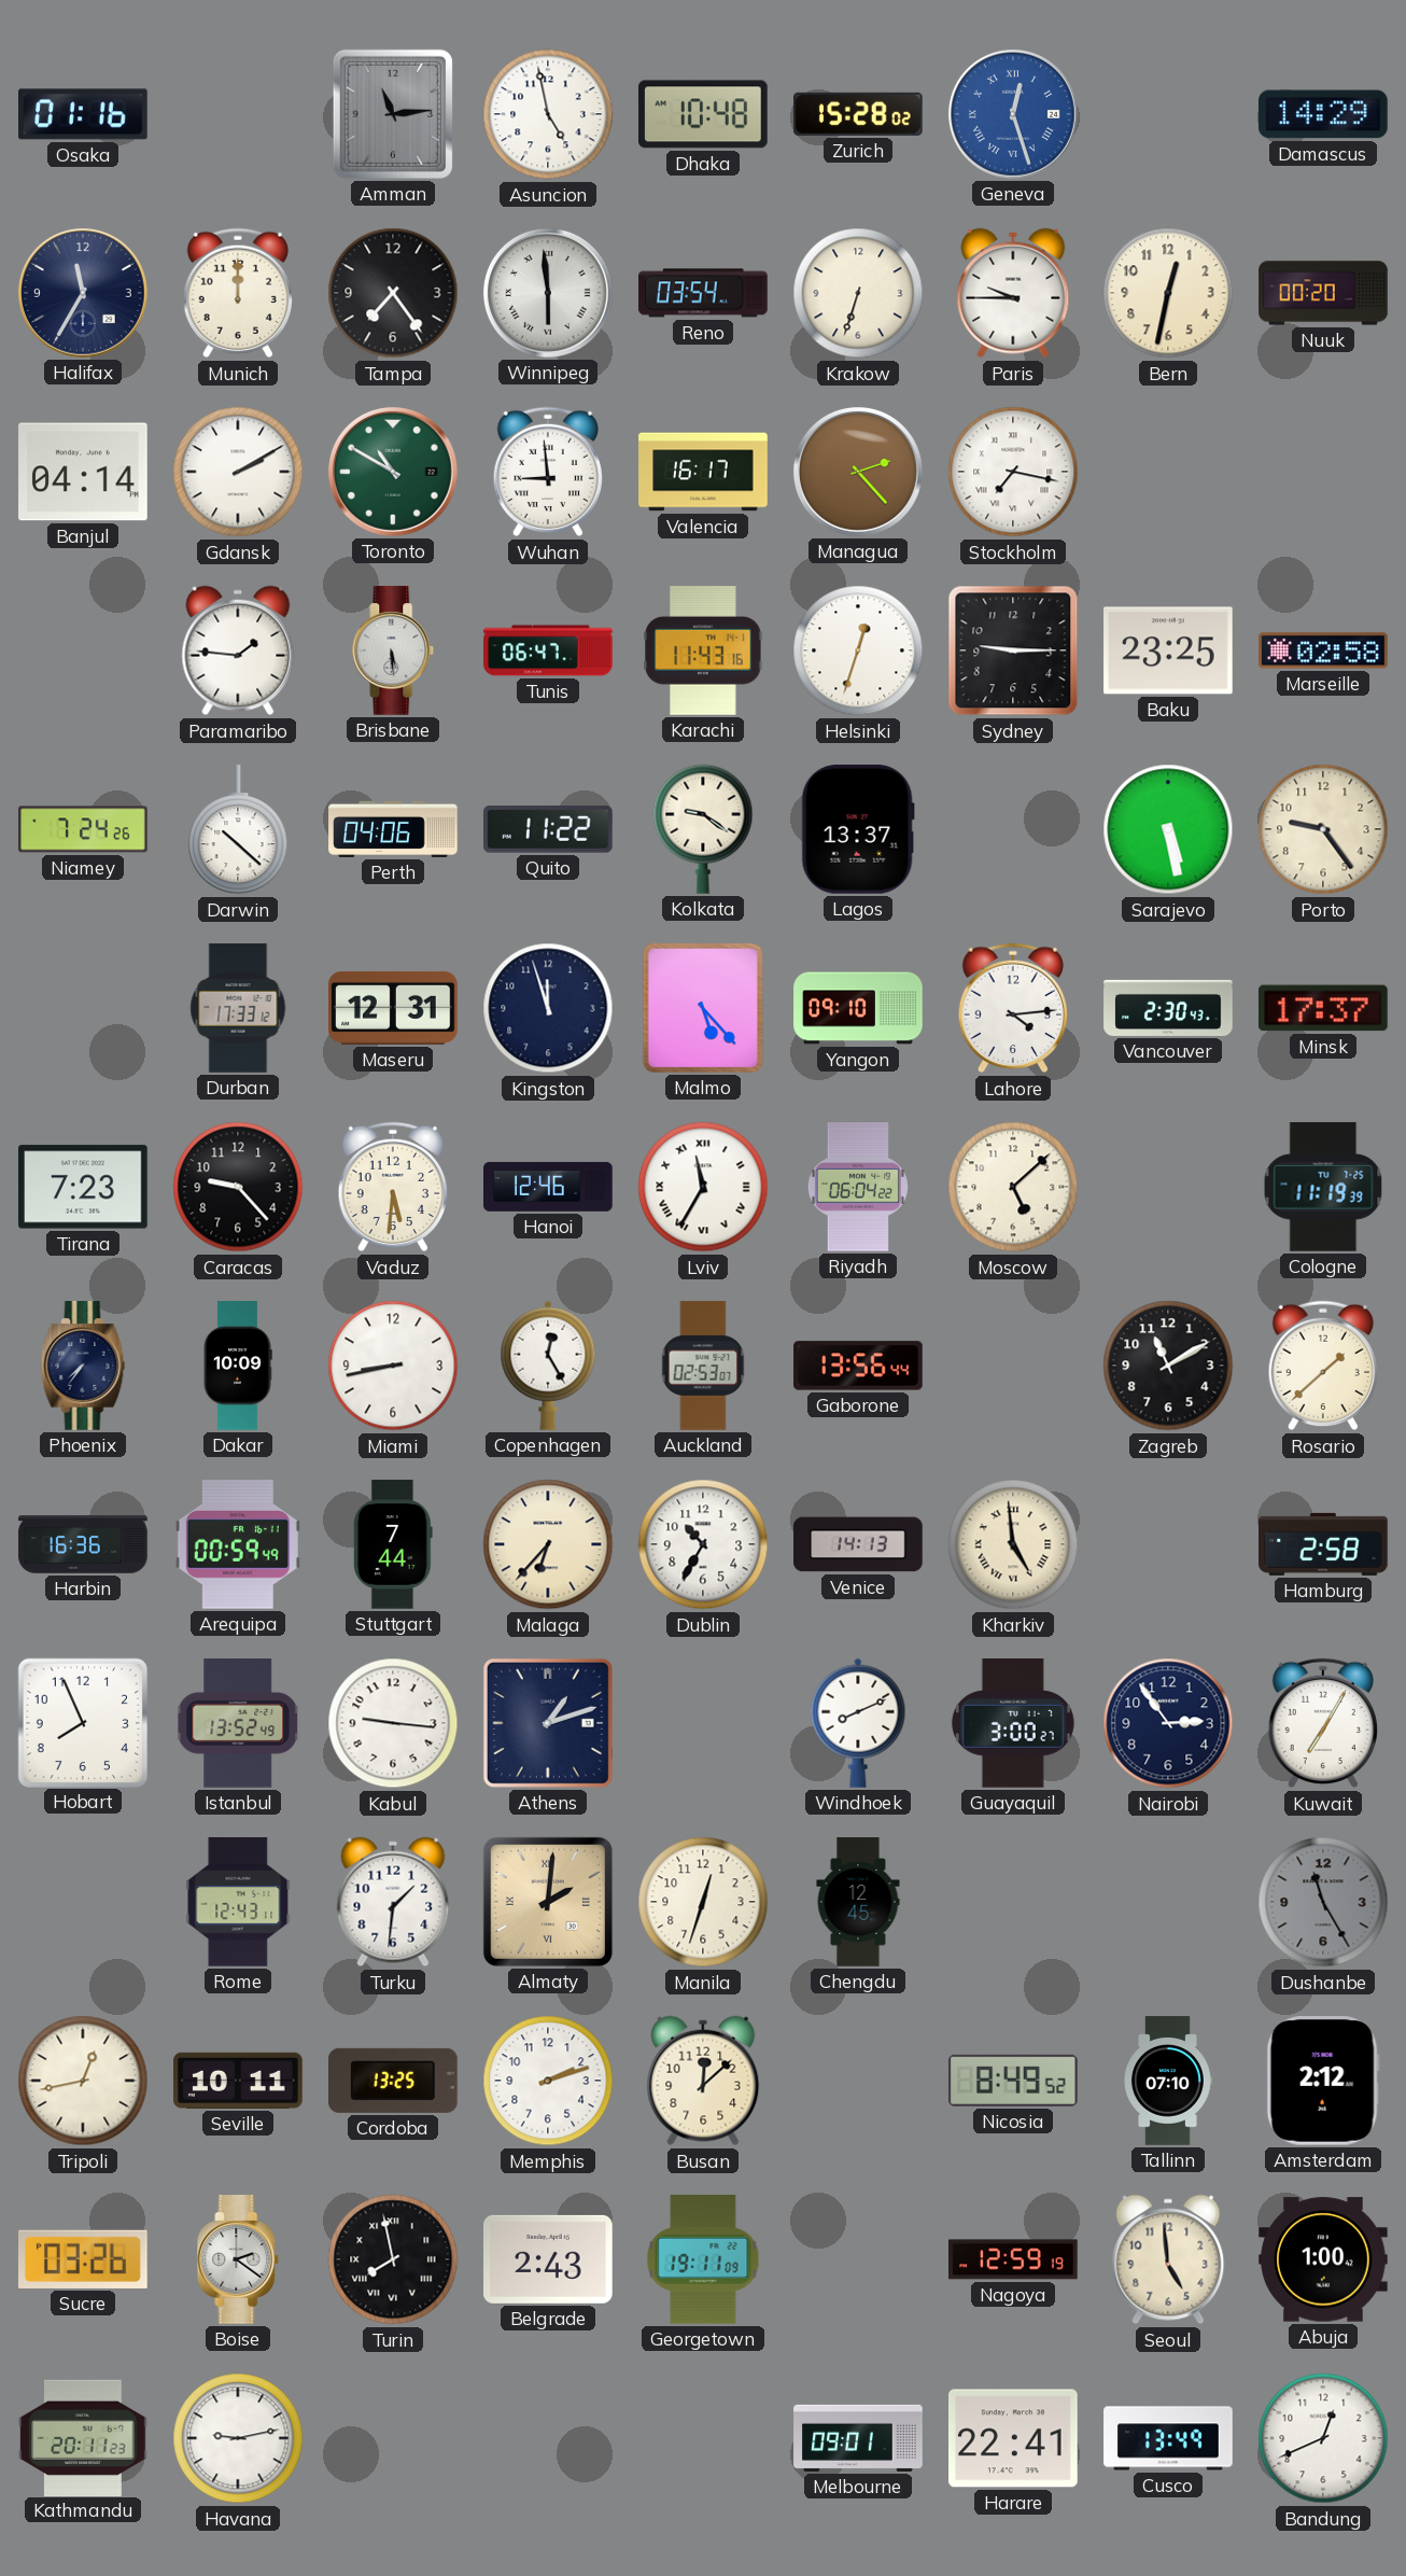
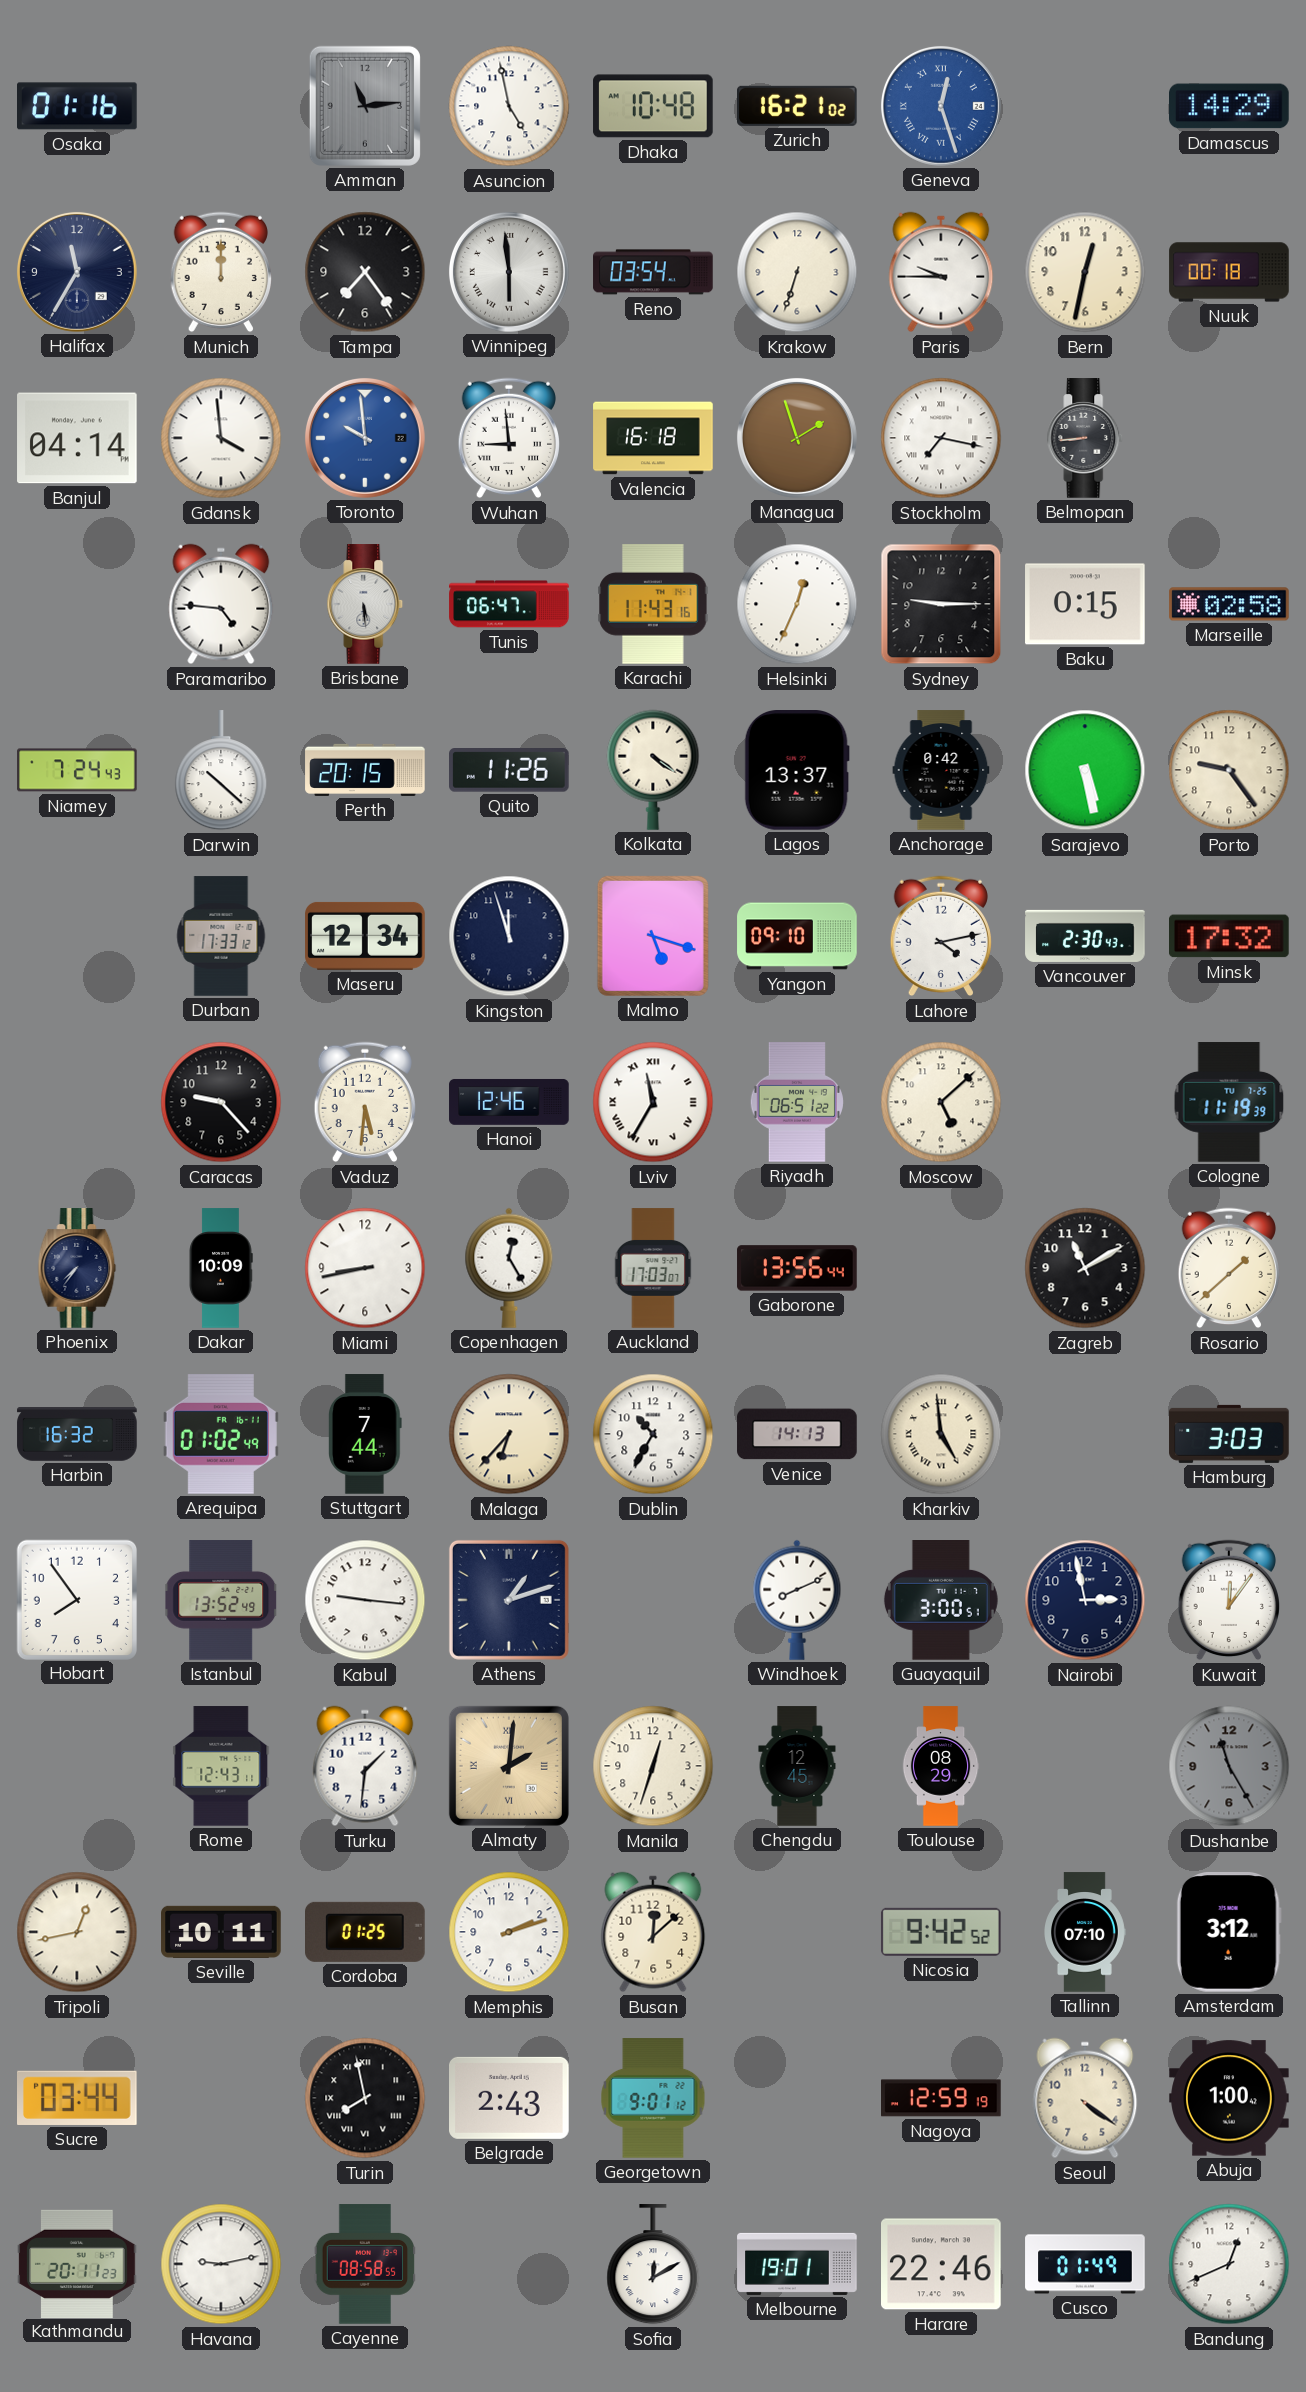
Zurich: 15:28 -> 16:21
Nuuk: 00:20 -> 00:18
Gdansk: 2:10 -> 3:59
Toronto: 10:50 -> 9:59
Toronto dial: green -> blue
Valencia: 16:17 -> 16:18
Managua: 2:23 -> 1:57
Belmopan: none -> 8:44
Paramaribo: 1:46 -> 4:46
Helsinki: 12:33 -> 12:34
Baku: 23:25 -> 0:15
Niamey: 7:24:26 -> 7:24:43
Perth: 04:06 -> 20:15
Quito: 11:22 -> 11:26
Kolkata: 9:21 -> 4:21
Anchorage: none -> 0:42
Maseru: 12:31 -> 12:34
Malmo: 5:23 -> 5:18
Lahore: 4:14 -> 4:13
Minsk: 17:37 -> 17:32
Tirana: 7:23 -> none
Riyadh: 06:04 -> 06:51
Auckland: 02:53 -> 17:03
Harbin: 16:36 -> 16:32
Arequipa: 00:59 -> 01:02
Hamburg: 2:58 -> 3:03
Hobart: 7:56 -> 7:54
Guayaquil: 3:00:27 -> 3:00:51
Nairobi: 2:54 -> 2:58
Kuwait: 7:05 -> 12:06
Toulouse: none -> 08:29
Cordoba: 13:25 -> 01:25
Nicosia: 8:49 -> 9:42
Amsterdam: 2:12 -> 3:12
Sucre: 03:26 -> 03:44
Boise: 2:21 -> none
Georgetown: 19:11 -> 9:01
Seoul: 4:59 -> 4:21
Cayenne: none -> 08:58
Sofia: none -> 12:10
Melbourne: 09:01 -> 19:01
Harare: 22:41 -> 22:46
Cusco: 13:49 -> 01:49
